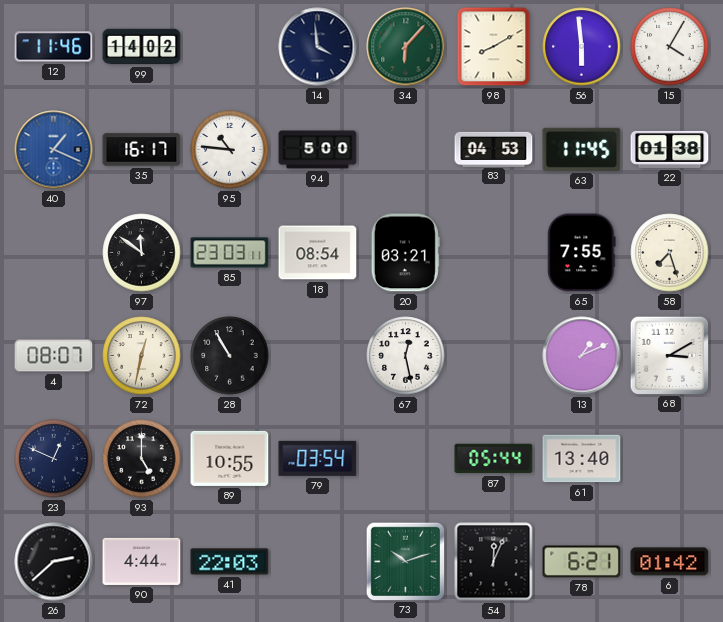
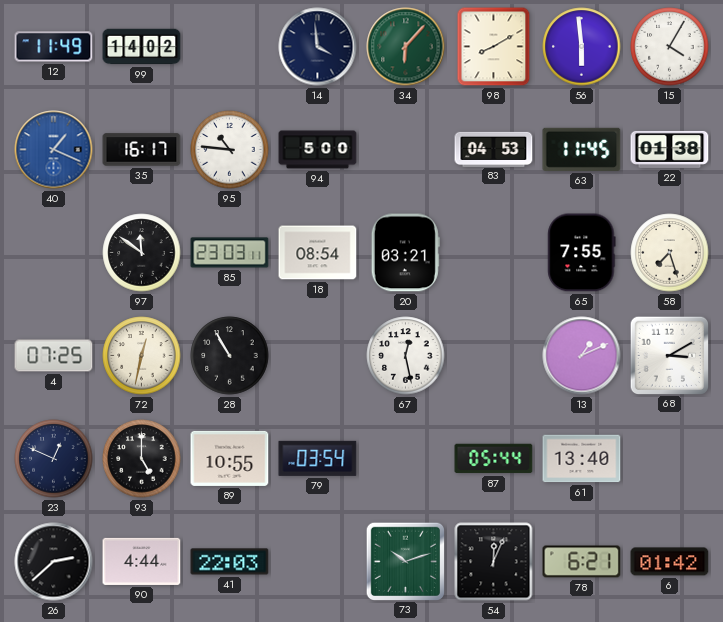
12: 11:46 -> 11:49
4: 08:07 -> 07:25
